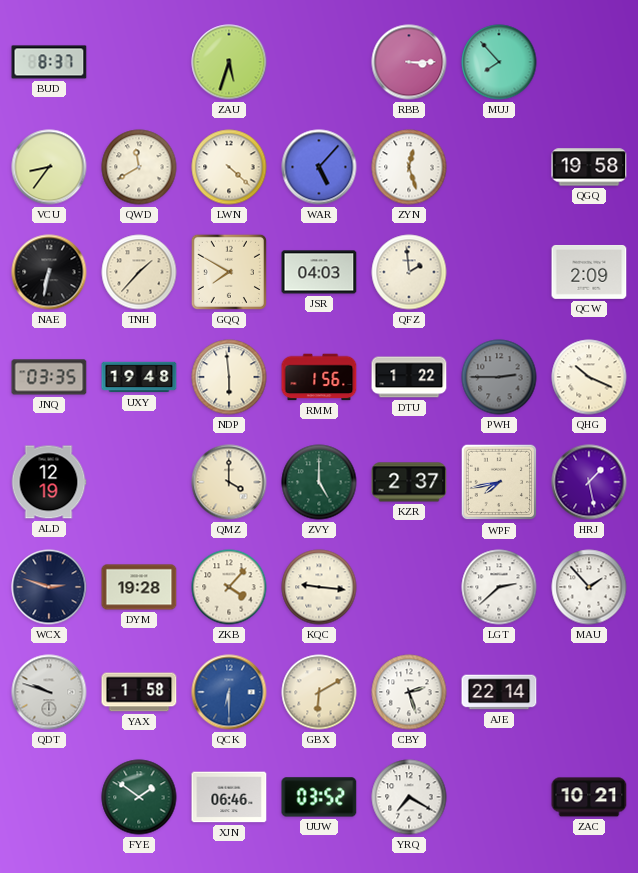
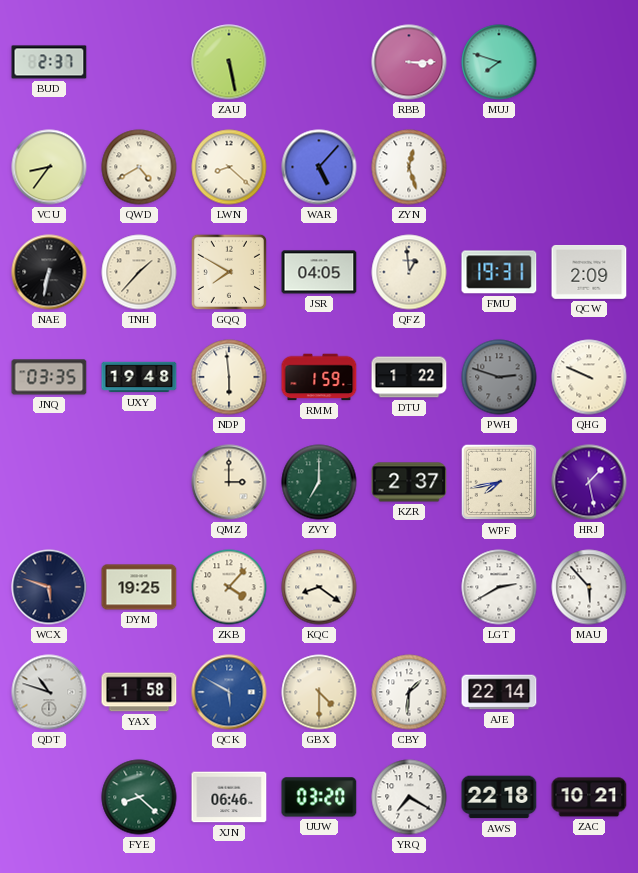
BUD: 8:37 -> 2:37
ZAU: 5:33 -> 5:28
MUJ: 7:53 -> 7:48
QWD: 11:40 -> 4:40
LWN: 4:22 -> 8:22
QGQ: 19:58 -> none
JSR: 04:03 -> 04:05
QFZ: 1:59 -> 12:59
FMU: none -> 19:31
RMM: 1:56 -> 1:59
PWH: 2:45 -> 2:48
QHG: 10:19 -> 9:49
ALD: 12:19 -> none
QMZ: 4:00 -> 3:00
ZVY: 5:00 -> 7:00
WCX: 2:48 -> 5:48
DYM: 19:28 -> 19:25
KQC: 9:16 -> 8:21
LGT: 2:38 -> 2:40
MAU: 1:53 -> 5:53
QDT: 9:48 -> 10:48
QCK: 6:30 -> 5:50
GBX: 6:10 -> 4:30
CBY: 2:27 -> 1:31
FYE: 1:51 -> 8:22
UUW: 03:52 -> 03:20
AWS: none -> 22:18
